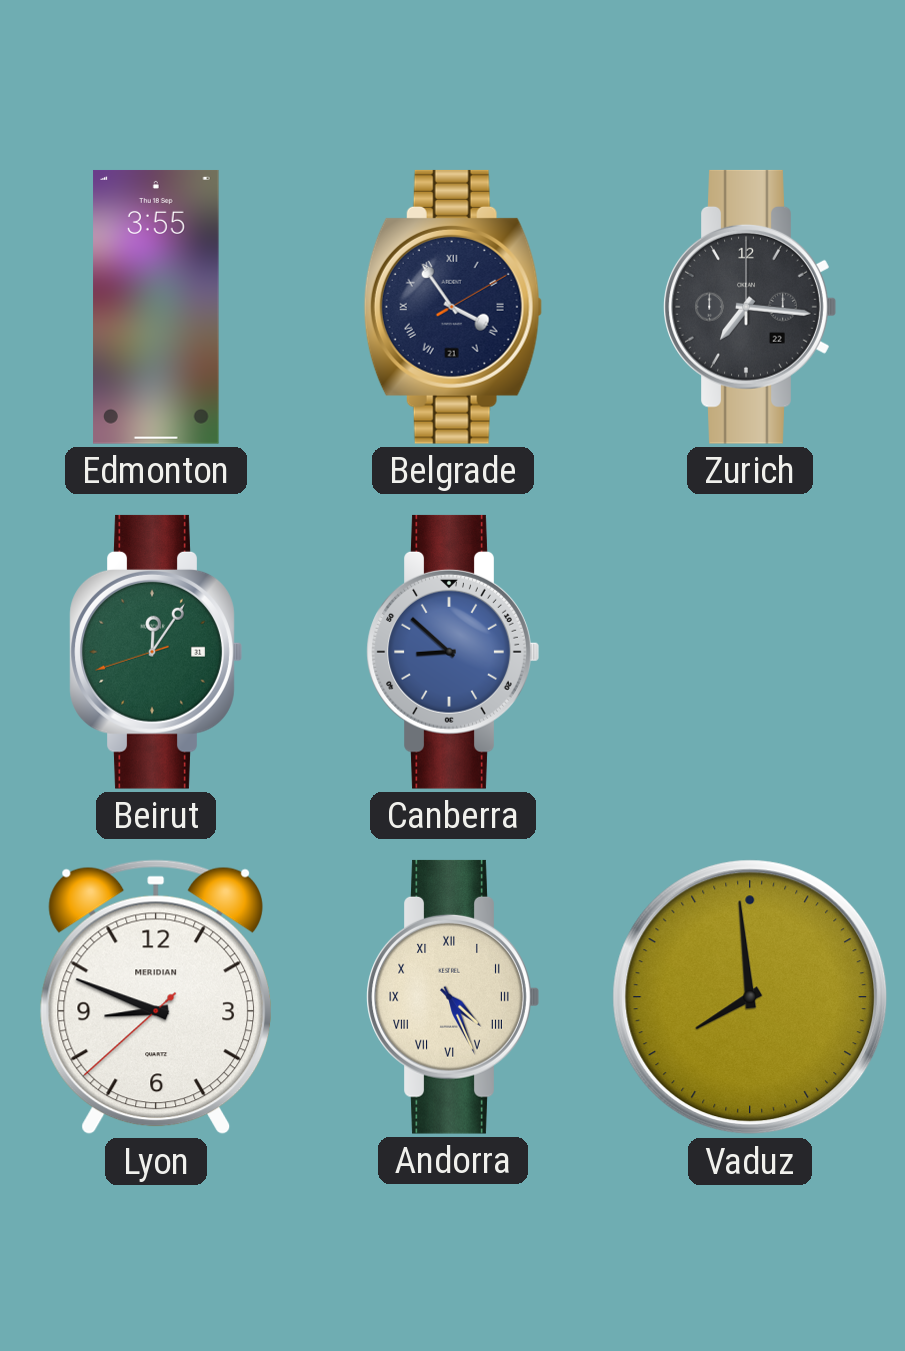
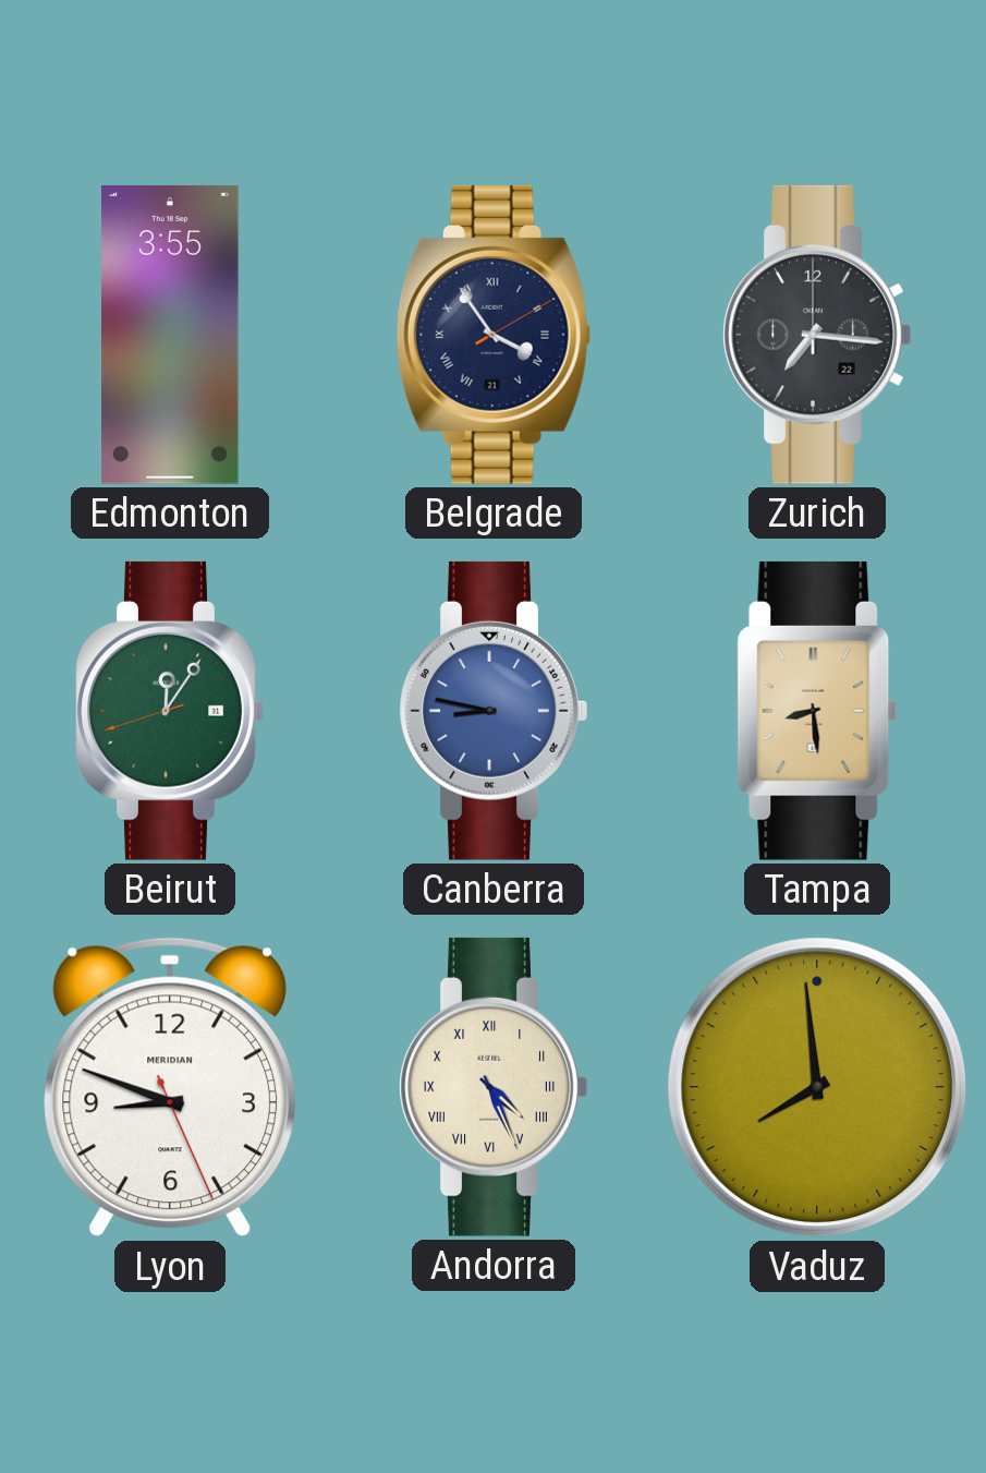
Canberra: 8:52 -> 8:47
Tampa: none -> 8:29
Lyon: 8:48:38 -> 8:48:26
